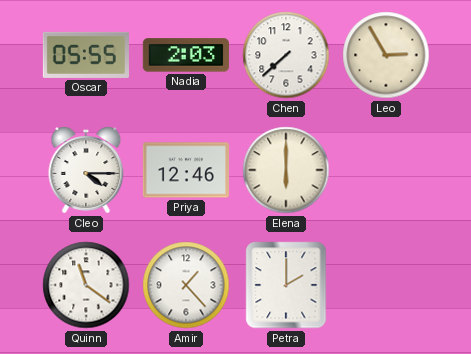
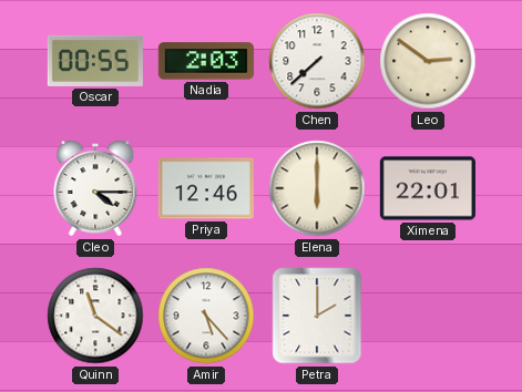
Oscar: 05:55 -> 00:55
Leo: 2:55 -> 2:51
Ximena: none -> 22:01
Amir: 1:23 -> 5:23
